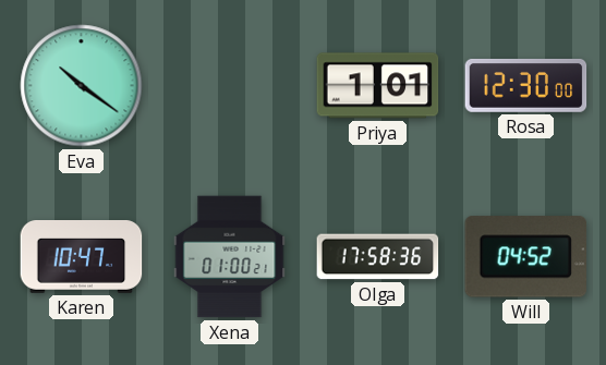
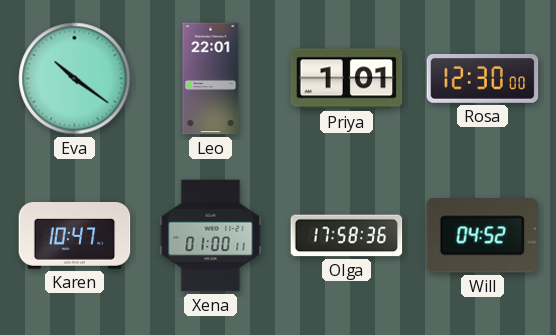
Leo: none -> 22:01
Xena: 01:00:21 -> 01:00:11
